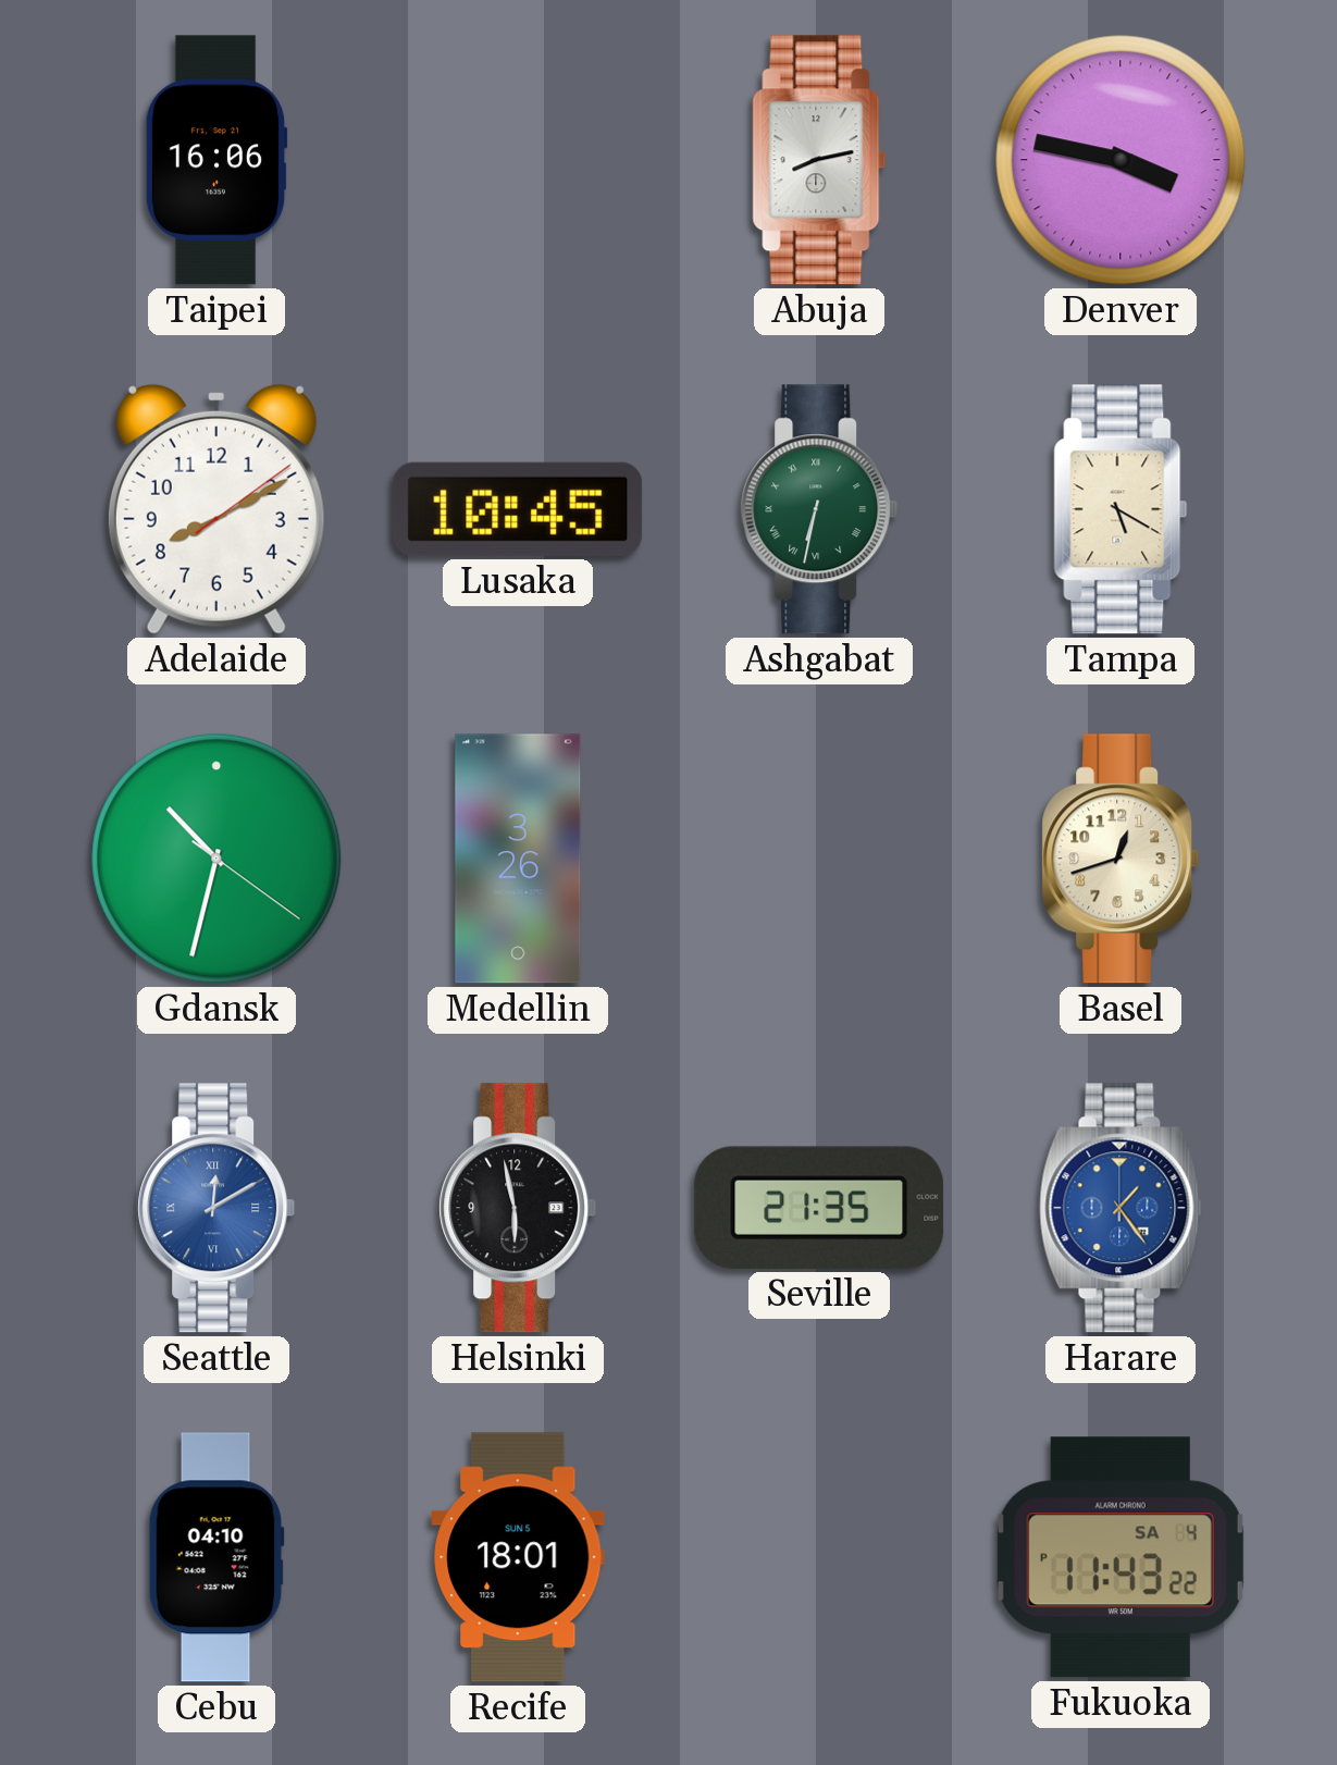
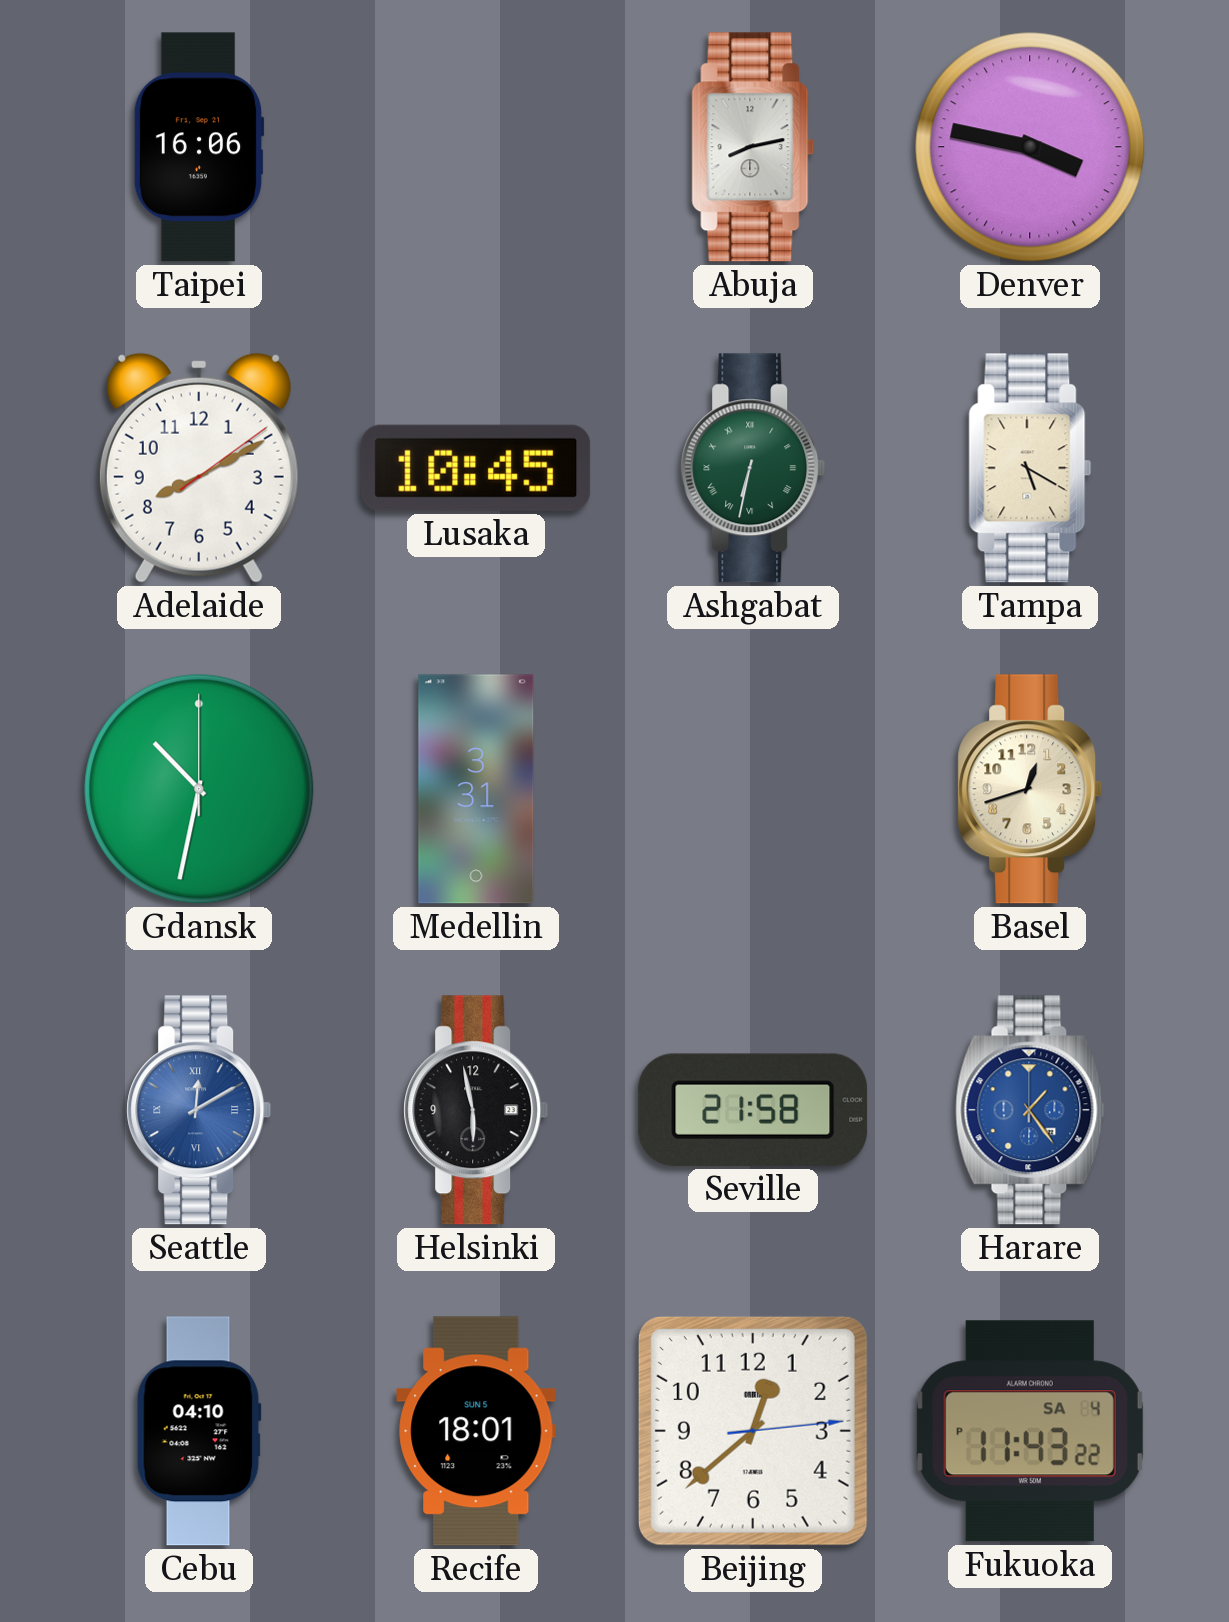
Gdansk: 10:32:21 -> 10:32:00
Medellin: 3:26 -> 3:31
Seville: 21:35 -> 21:58
Beijing: none -> 12:38
